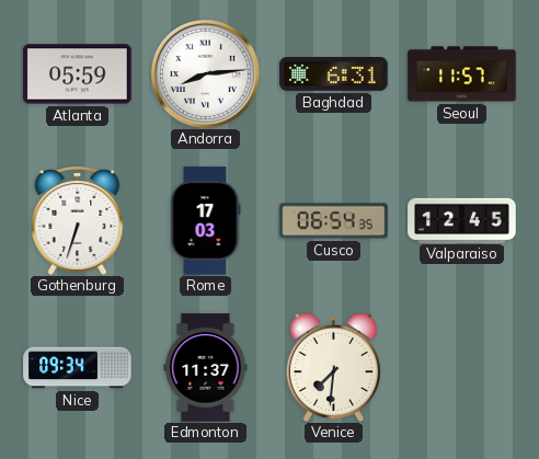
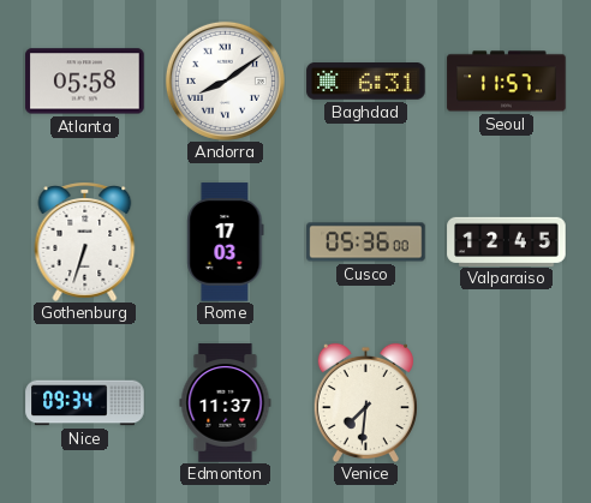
Atlanta: 05:59 -> 05:58
Andorra: 8:14 -> 8:09
Cusco: 06:54 -> 05:36
